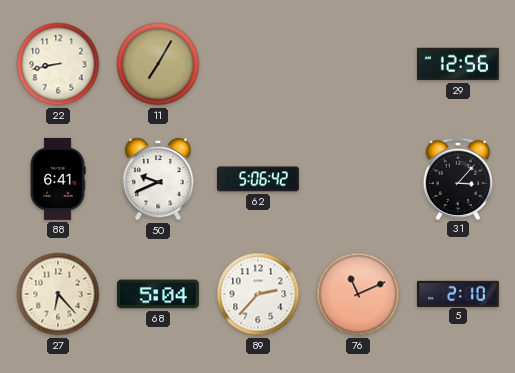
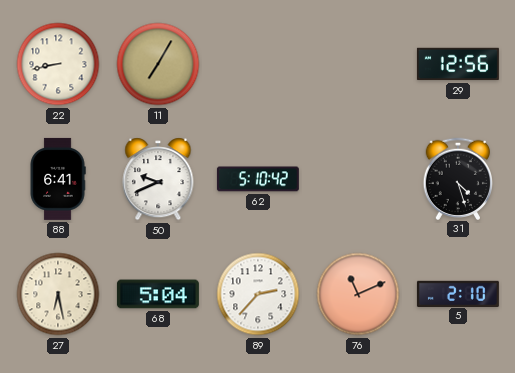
62: 5:06 -> 5:10
31: 3:07 -> 4:27
27: 6:23 -> 6:28
